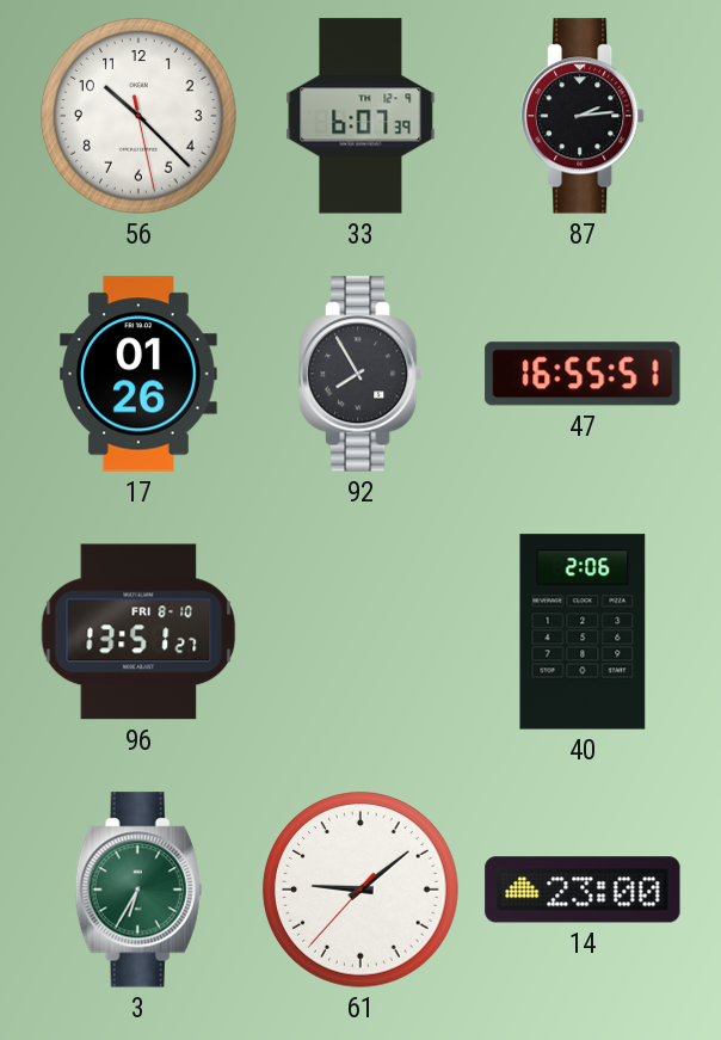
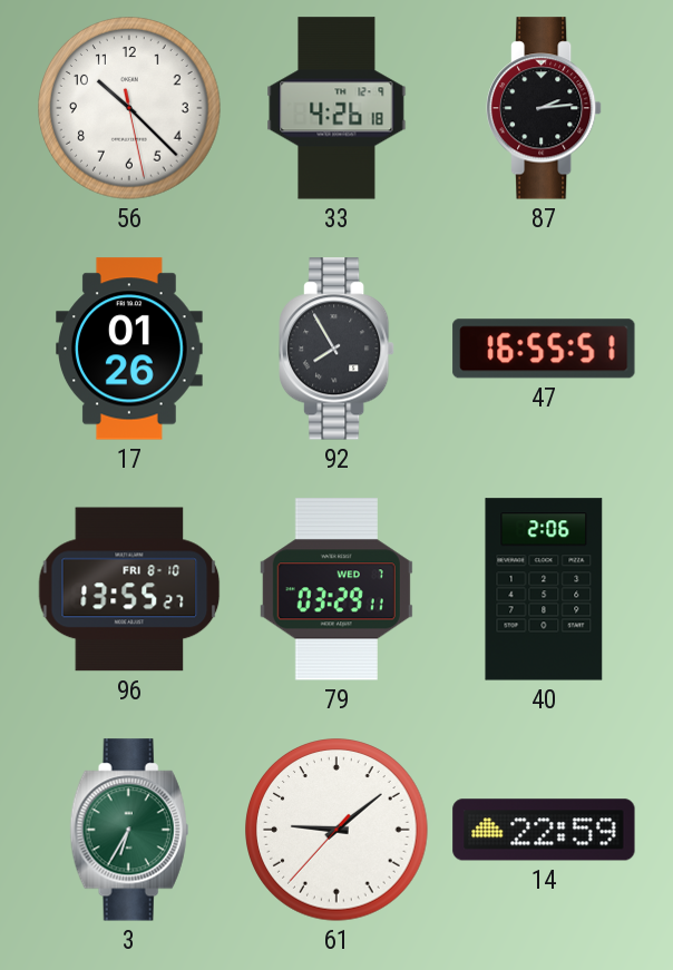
33: 6:07 -> 4:26
96: 13:51 -> 13:55
79: none -> 03:29
14: 23:00 -> 22:59
